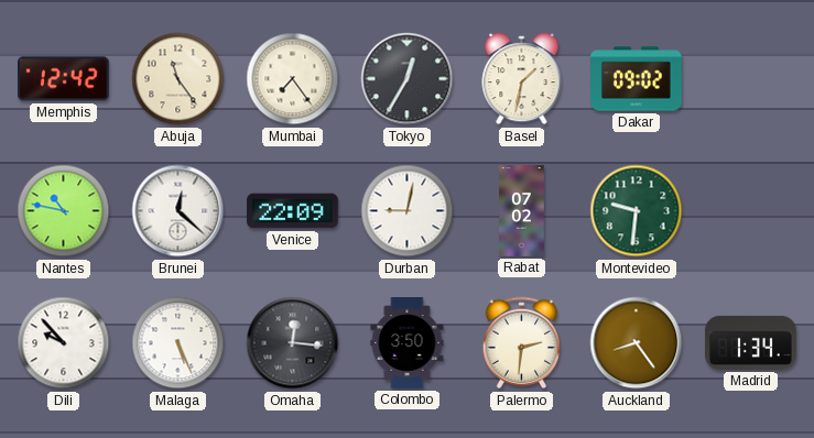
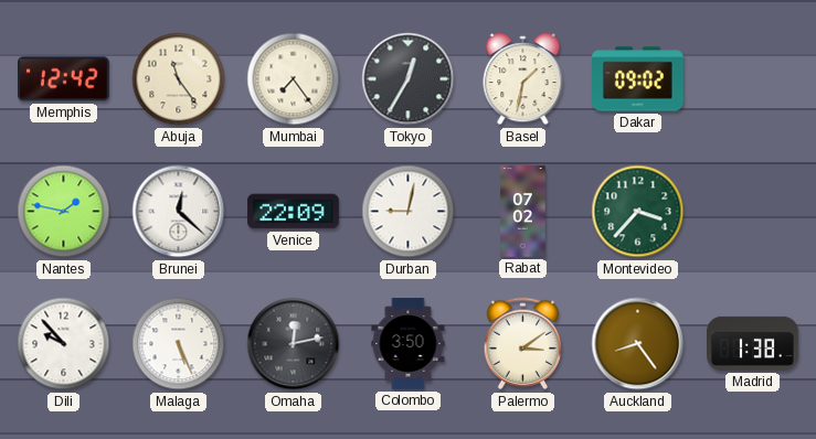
Nantes: 10:47 -> 1:47
Montevideo: 9:31 -> 3:37
Omaha: 12:16 -> 12:13
Palermo: 2:31 -> 3:09
Madrid: 1:34 -> 1:38
